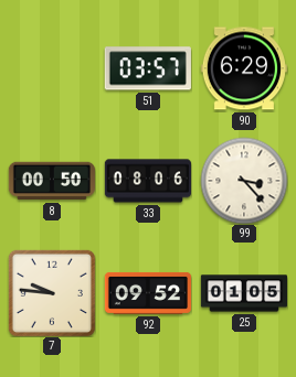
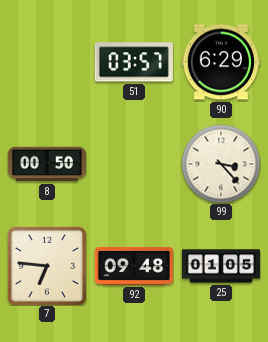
33: 08:06 -> none
7: 9:46 -> 6:46
92: 09:52 -> 09:48
